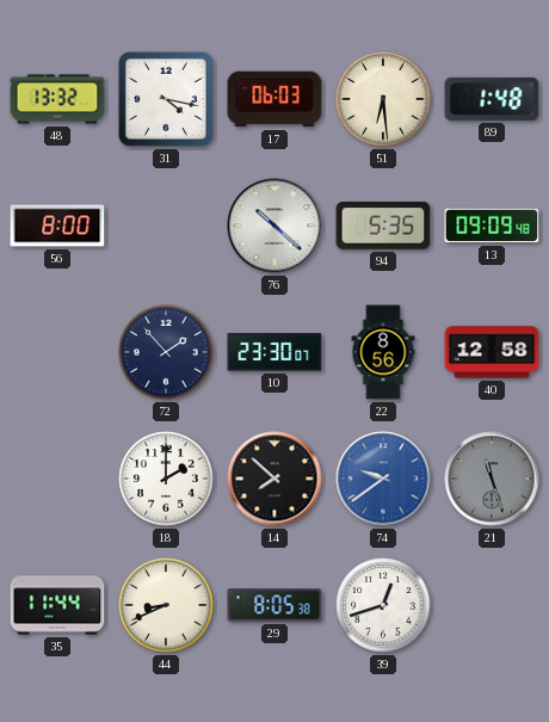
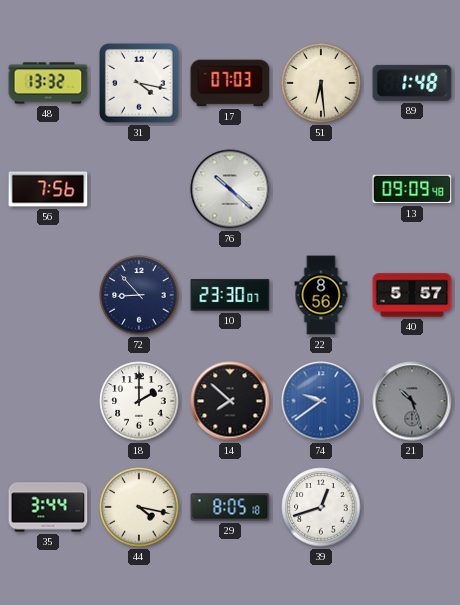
17: 06:03 -> 07:03
56: 8:00 -> 7:56
94: 5:35 -> none
72: 1:53 -> 8:53
40: 12:58 -> 5:57
21: 11:27 -> 10:27
35: 11:44 -> 3:44
44: 8:41 -> 4:17
29: 8:05:38 -> 8:05:18
